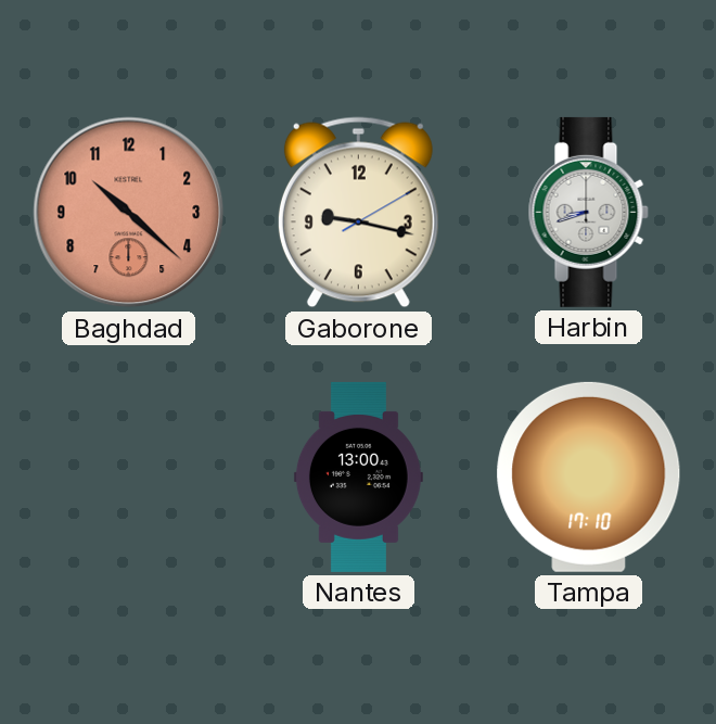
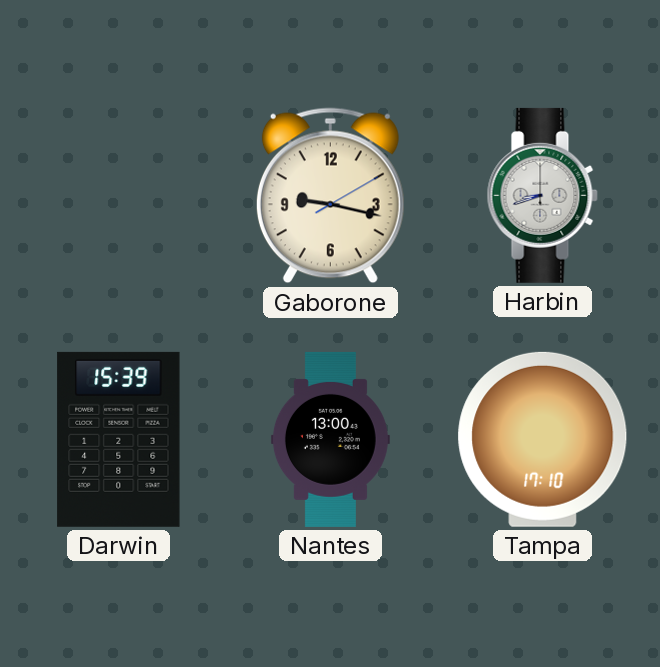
Baghdad: 10:22 -> none
Darwin: none -> 15:39
